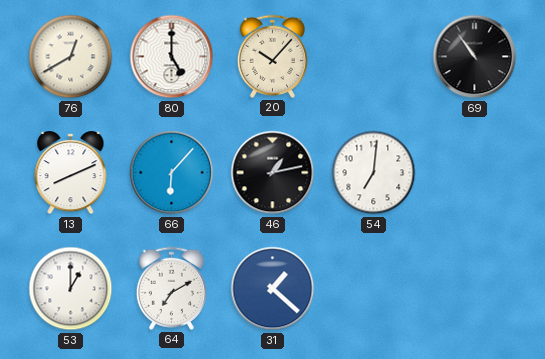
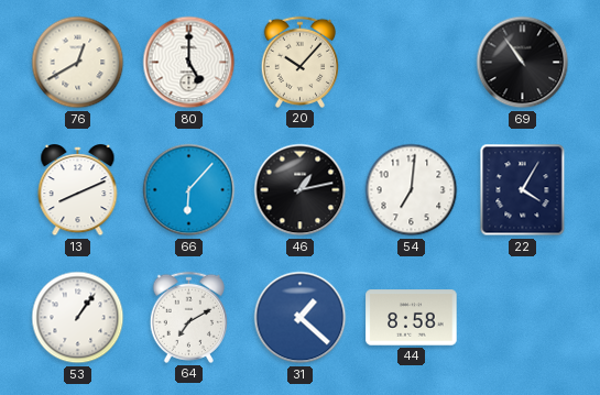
22: none -> 4:05
53: 1:00 -> 1:06
44: none -> 8:58
